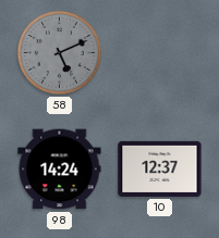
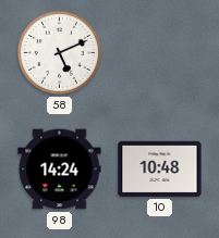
58 dial: grey -> white
10: 12:37 -> 10:48
